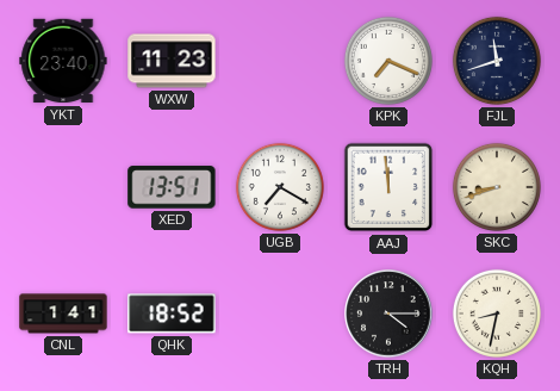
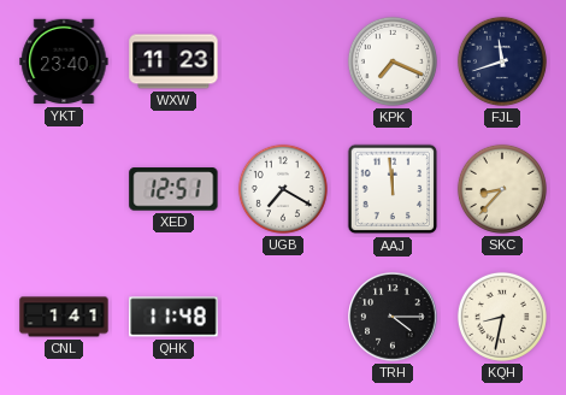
XED: 13:51 -> 12:51
SKC: 8:42 -> 8:37
QHK: 18:52 -> 11:48
